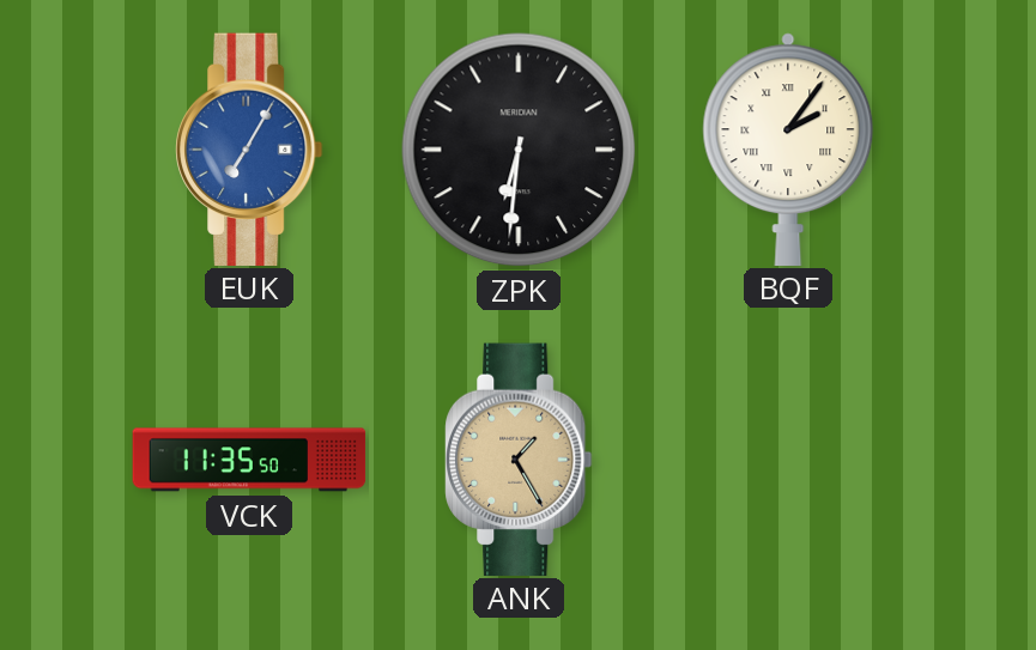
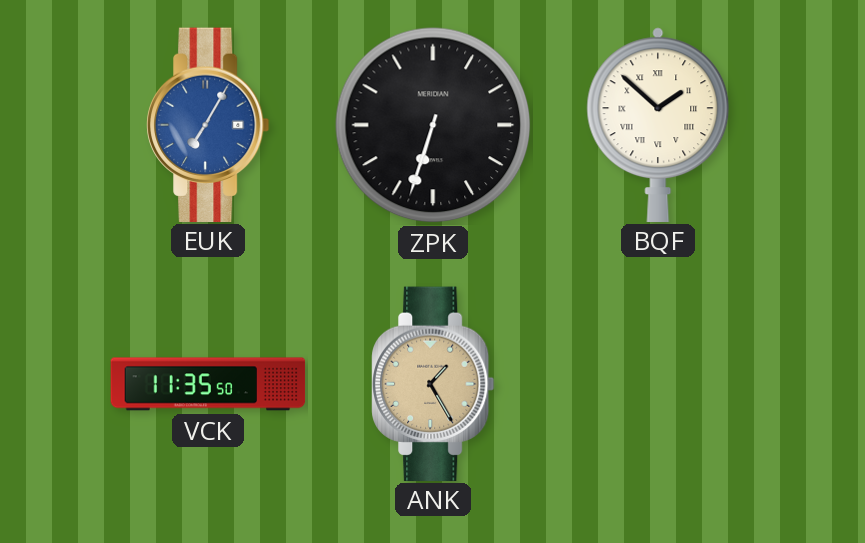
ZPK: 6:31 -> 6:33
BQF: 2:06 -> 1:52
